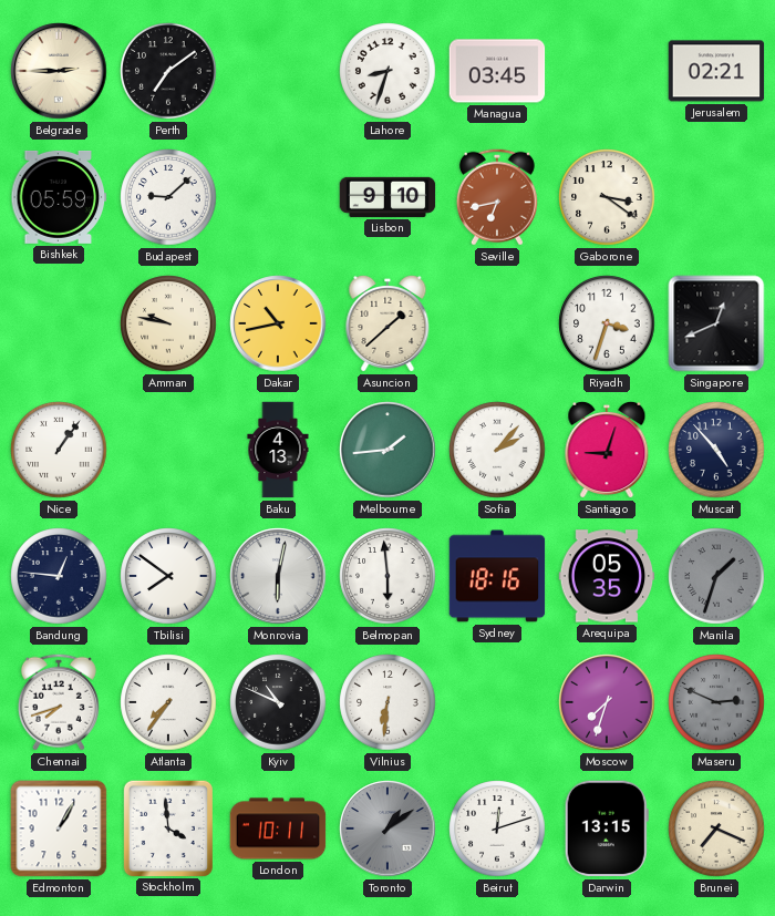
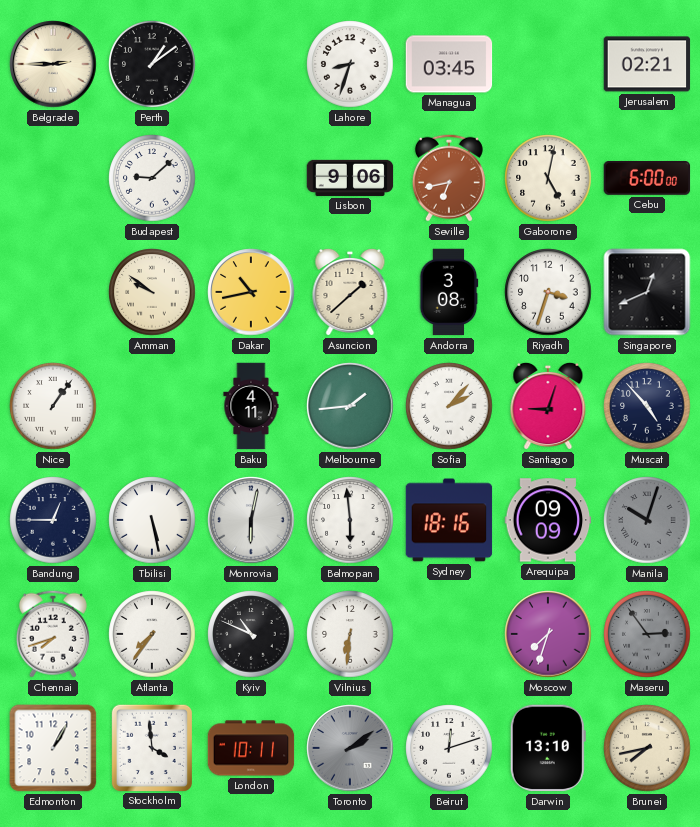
Perth: 7:09 -> 1:09
Bishkek: 05:59 -> none
Lisbon: 9:10 -> 9:06
Gaborone: 3:21 -> 5:02
Cebu: none -> 6:00
Amman: 9:47 -> 9:51
Andorra: none -> 3:08
Baku: 4:13 -> 4:11
Bandung: 12:46 -> 12:45
Tbilisi: 7:51 -> 5:28
Arequipa: 05:35 -> 09:09
Manila: 1:33 -> 10:03
Maseru: 2:49 -> 2:54
Toronto: 1:09 -> 2:09
Darwin: 13:15 -> 13:10
Brunei: 7:19 -> 7:43
